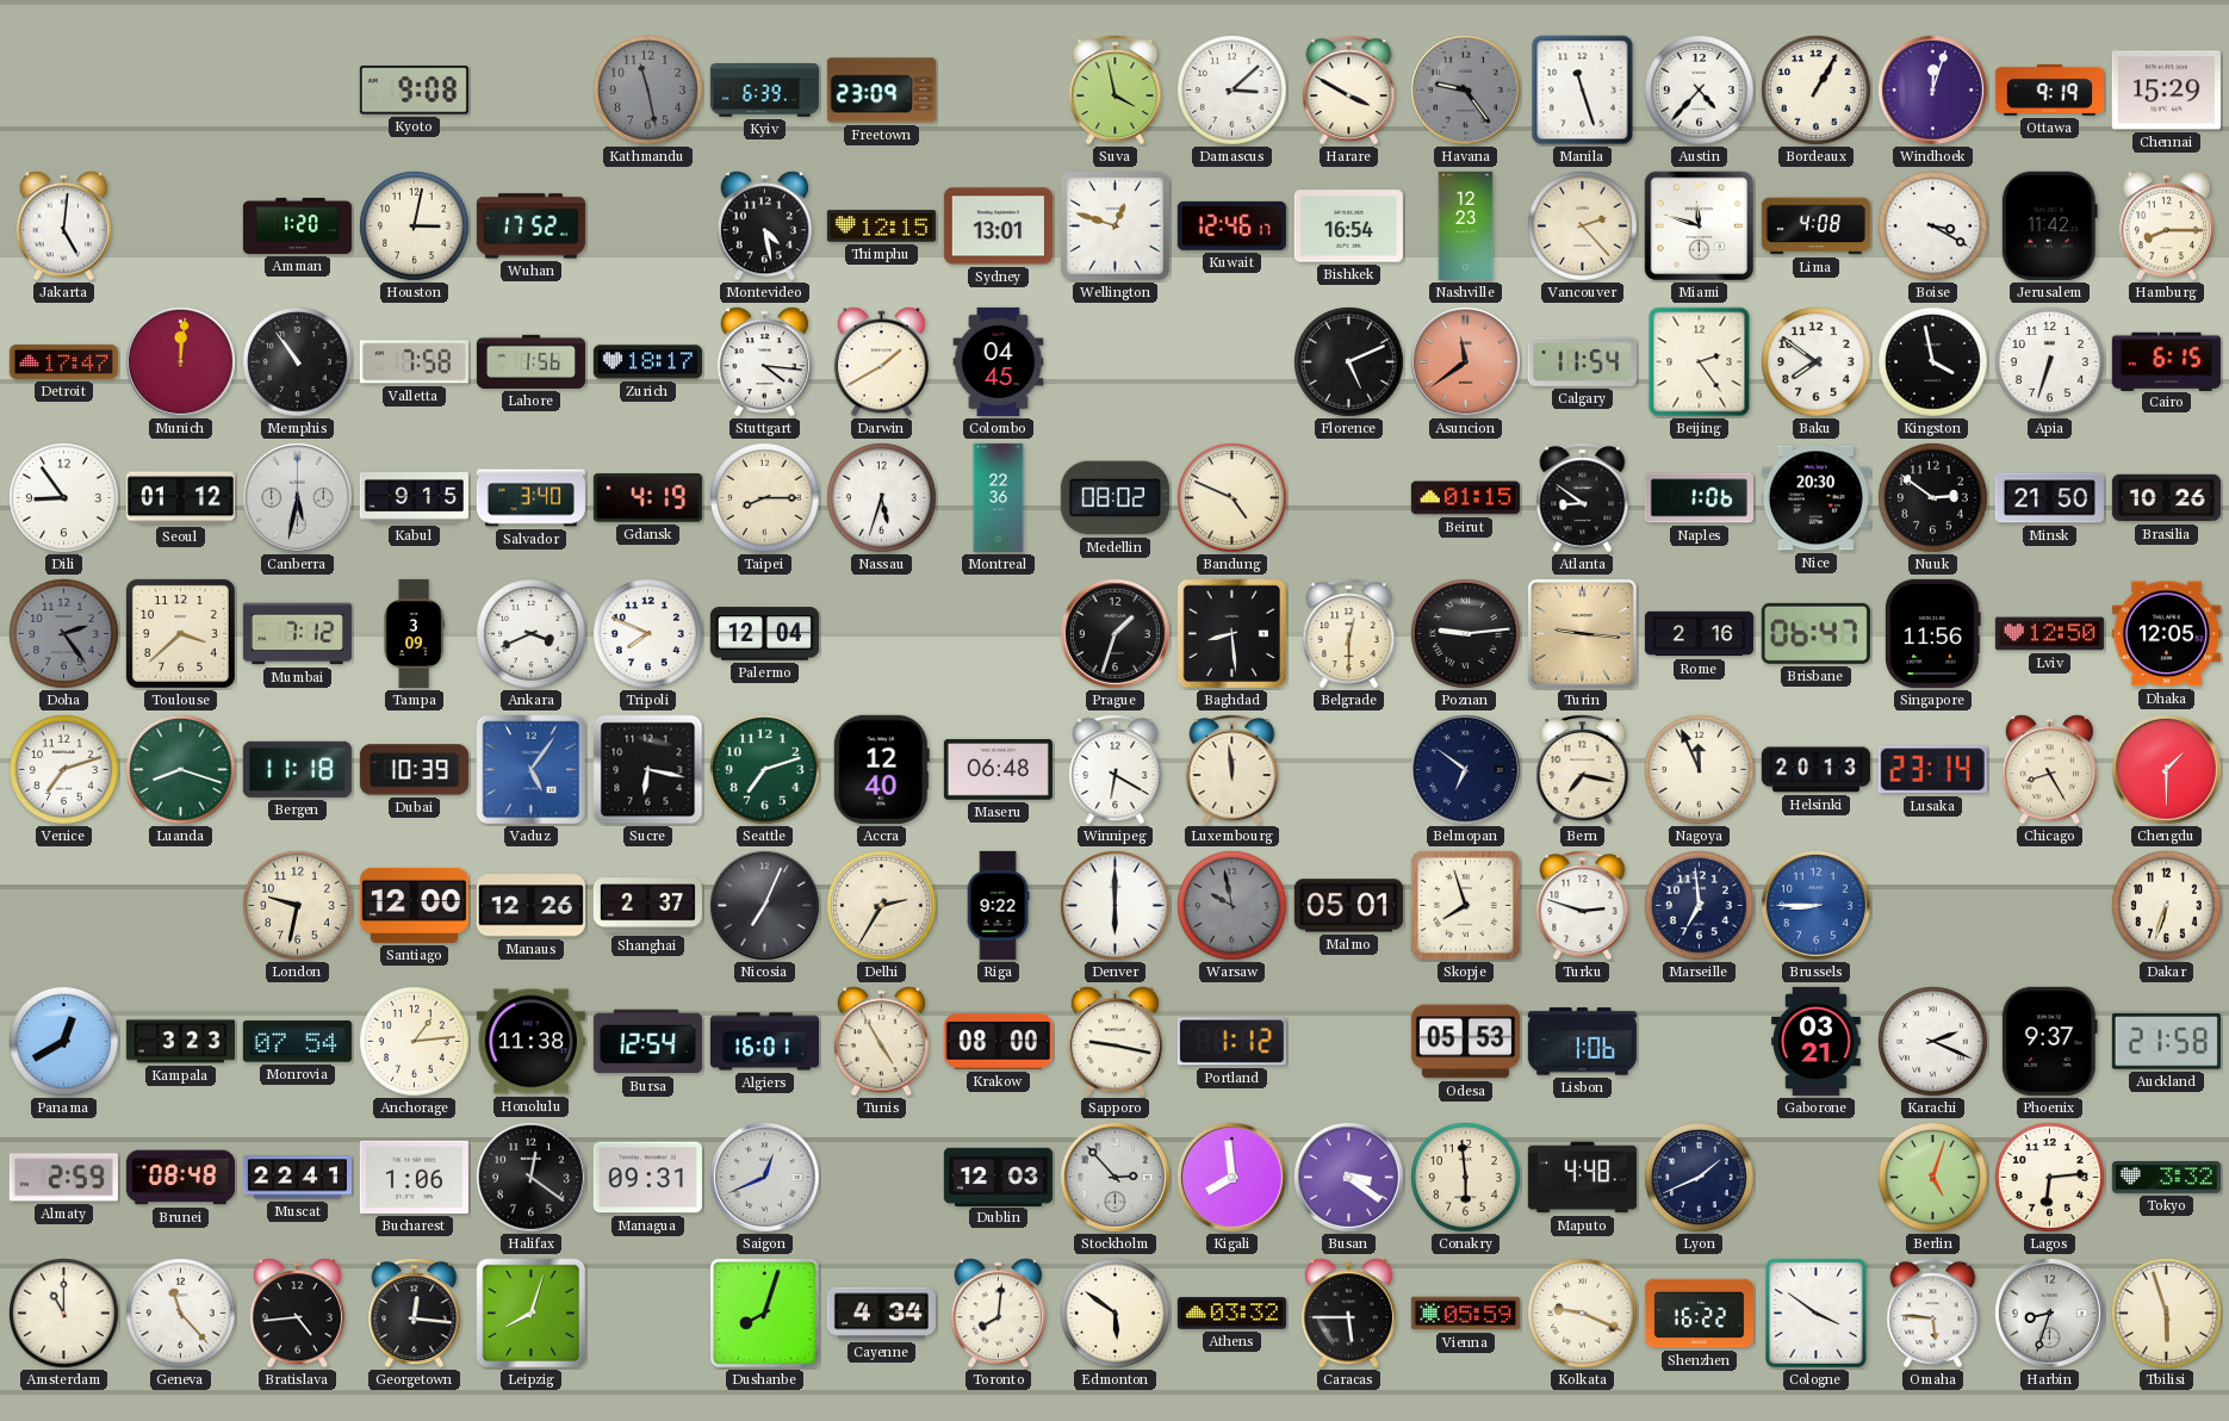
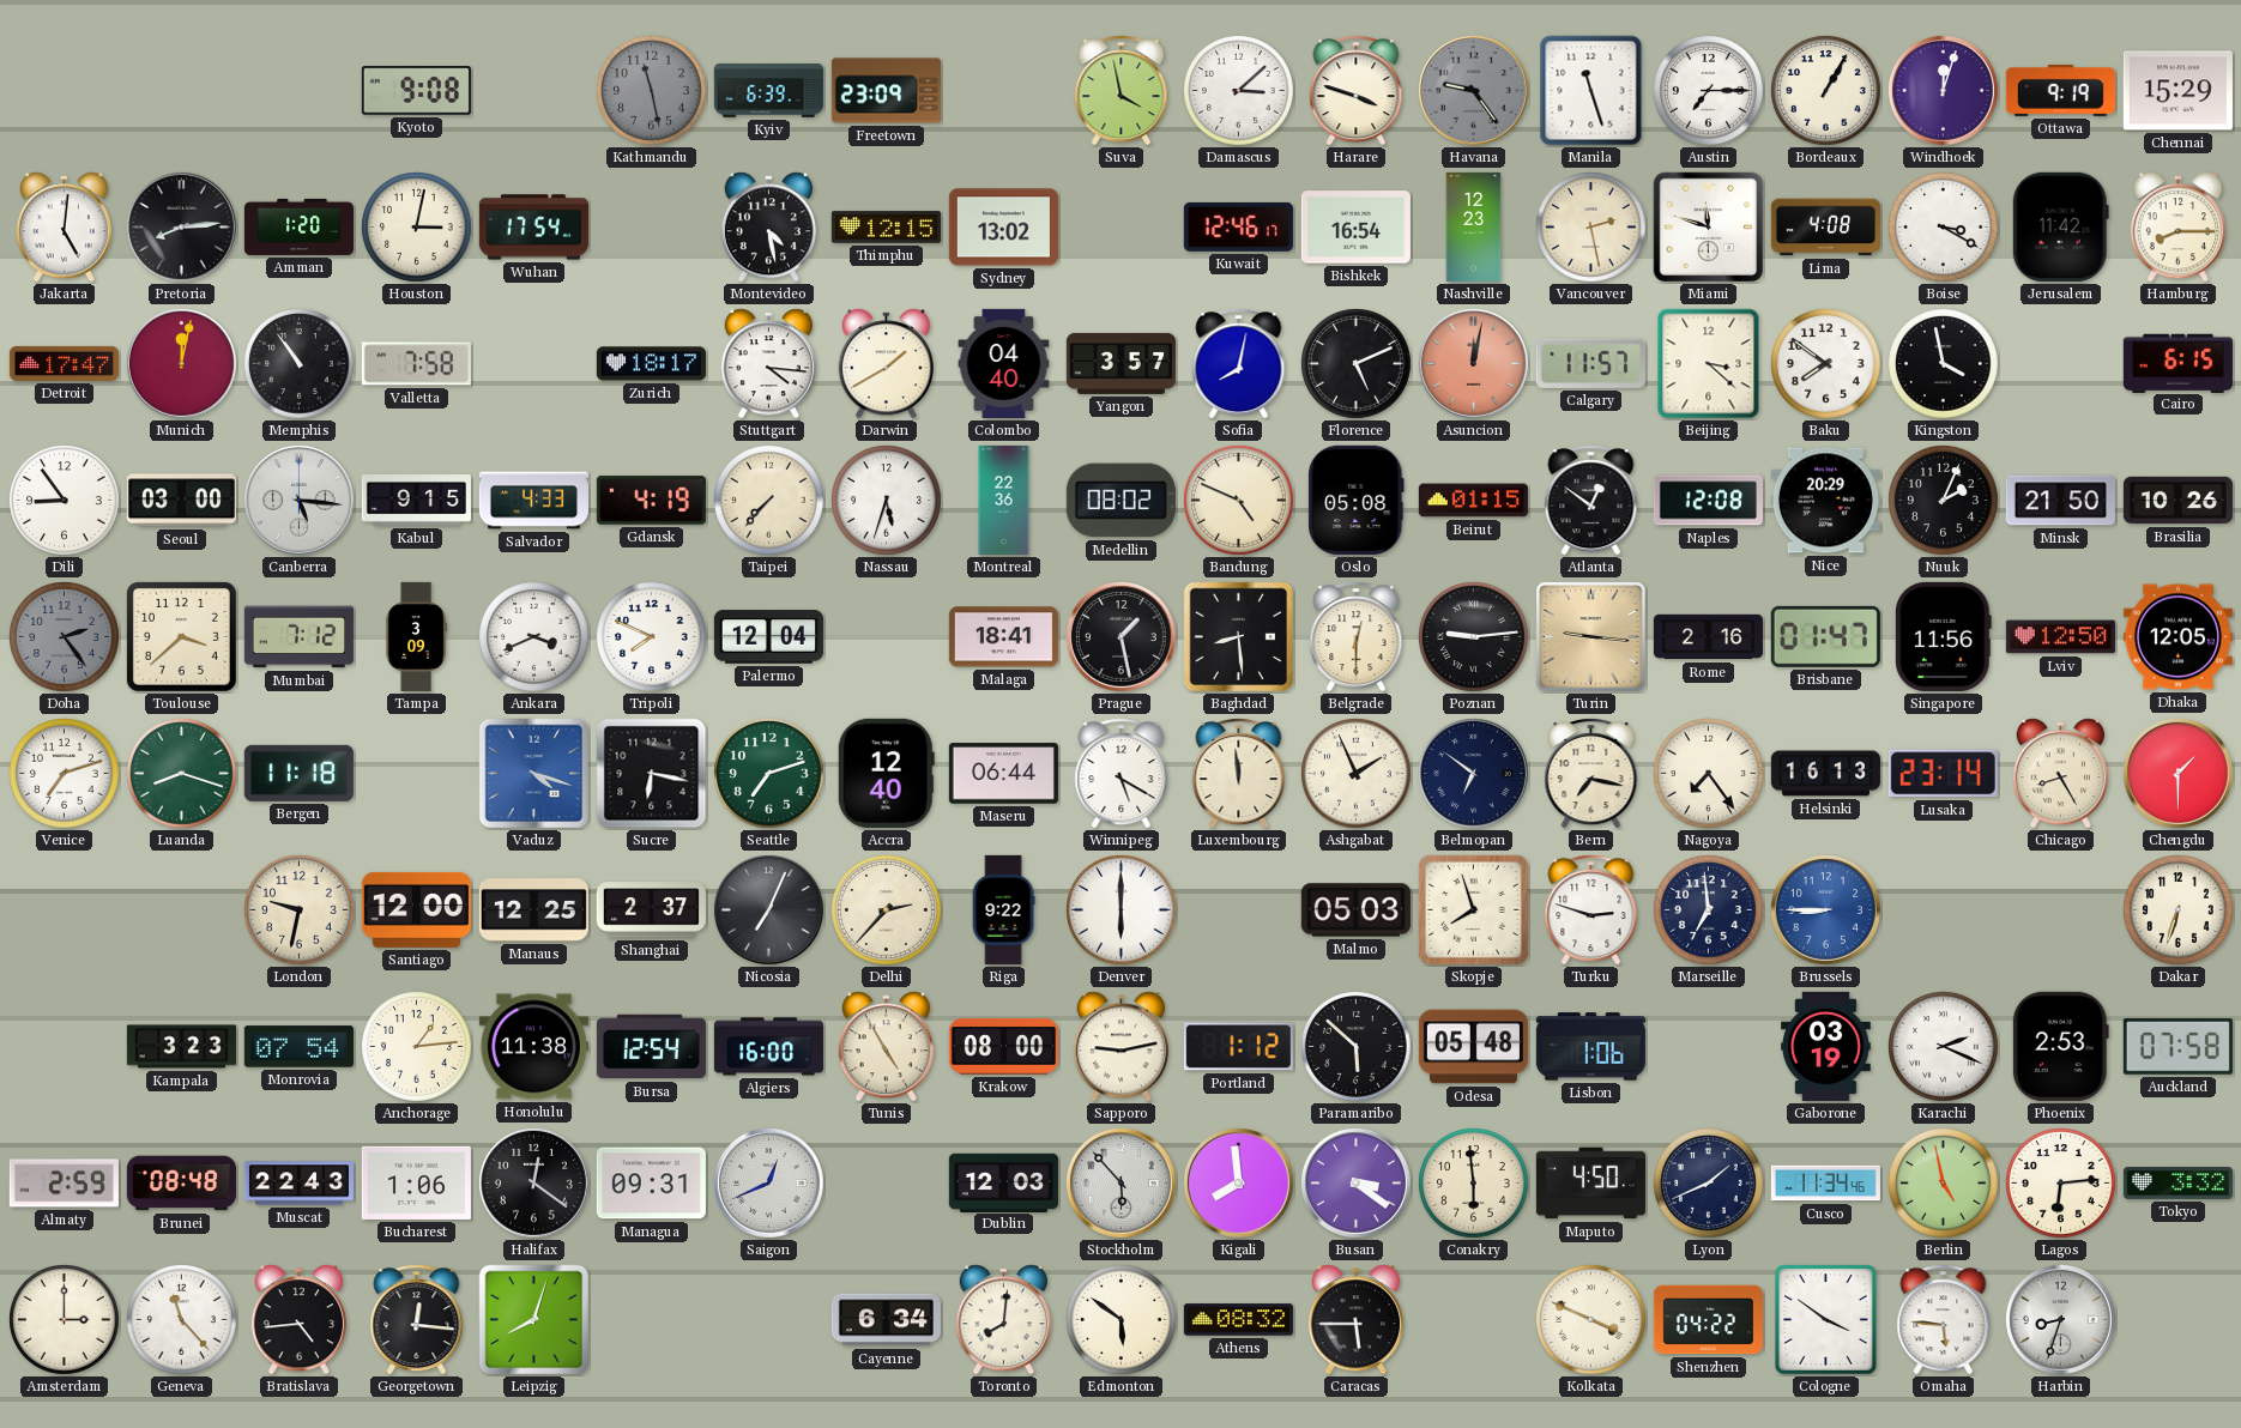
Harare: 3:50 -> 3:48
Austin: 4:37 -> 7:15
Pretoria: none -> 8:14
Wuhan: 17:52 -> 17:54
Sydney: 13:01 -> 13:02
Wellington: 12:48 -> none
Vancouver: 2:23 -> 2:28
Munich: 12:01 -> 12:02
Lahore: 1:56 -> none
Colombo: 04:45 -> 04:40
Yangon: none -> 3:57
Sofia: none -> 8:02
Asuncion: 11:39 -> 12:02
Calgary: 11:54 -> 11:57
Beijing: 2:24 -> 3:22
Apia: 6:33 -> none
Seoul: 01:12 -> 03:00
Canberra: 5:32 -> 5:16
Salvador: 3:40 -> 4:33
Taipei: 8:15 -> 7:37
Oslo: none -> 05:08
Atlanta: 8:51 -> 12:51
Naples: 1:06 -> 12:08
Nice: 20:30 -> 20:29
Nuuk: 2:51 -> 2:04
Malaga: none -> 18:41
Prague: 1:33 -> 1:28
Brisbane: 06:47 -> 01:47
Dubai: 10:39 -> none
Vaduz: 5:06 -> 4:18
Maseru: 06:48 -> 06:44
Winnipeg: 6:20 -> 5:20
Ashgabat: none -> 1:56
Nagoya: 11:56 -> 7:24
Helsinki: 20:13 -> 16:13
Manaus: 12:26 -> 12:25
Delhi: 2:35 -> 2:37
Warsaw: 9:58 -> none
Malmo: 05:01 -> 05:03
Panama: 12:40 -> none
Algiers: 16:01 -> 16:00
Sapporo: 9:17 -> 9:13
Paramaribo: none -> 5:52
Odesa: 05:53 -> 05:48
Gaborone: 03:21 -> 03:19
Phoenix: 9:37 -> 2:53
Auckland: 21:58 -> 07:58
Muscat: 22:41 -> 22:43
Stockholm: 2:53 -> 5:53
Maputo: 4:48 -> 4:50
Cusco: none -> 11:34
Berlin: 5:03 -> 4:58
Amsterdam: 11:00 -> 3:00
Dushanbe: 8:03 -> none
Cayenne: 4:34 -> 6:34
Athens: 03:32 -> 08:32
Vienna: 05:59 -> none
Kolkata: 9:19 -> 3:49
Shenzhen: 16:22 -> 04:22
Tbilisi: 5:57 -> none
